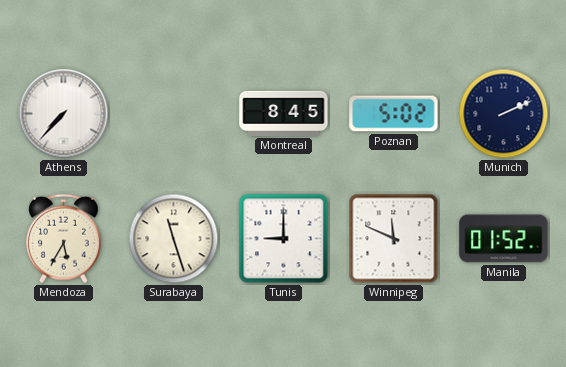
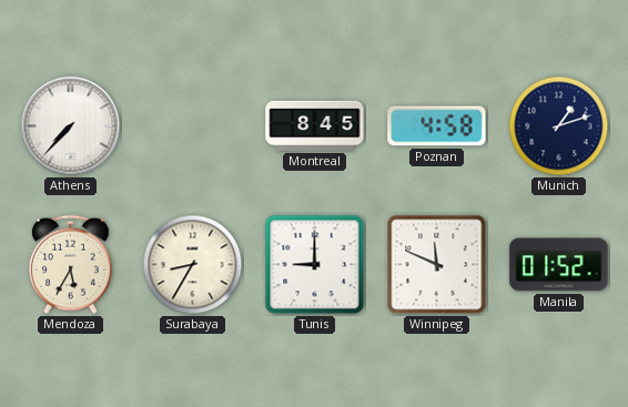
Poznan: 5:02 -> 4:58
Munich: 2:11 -> 1:12
Surabaya: 11:27 -> 8:35
